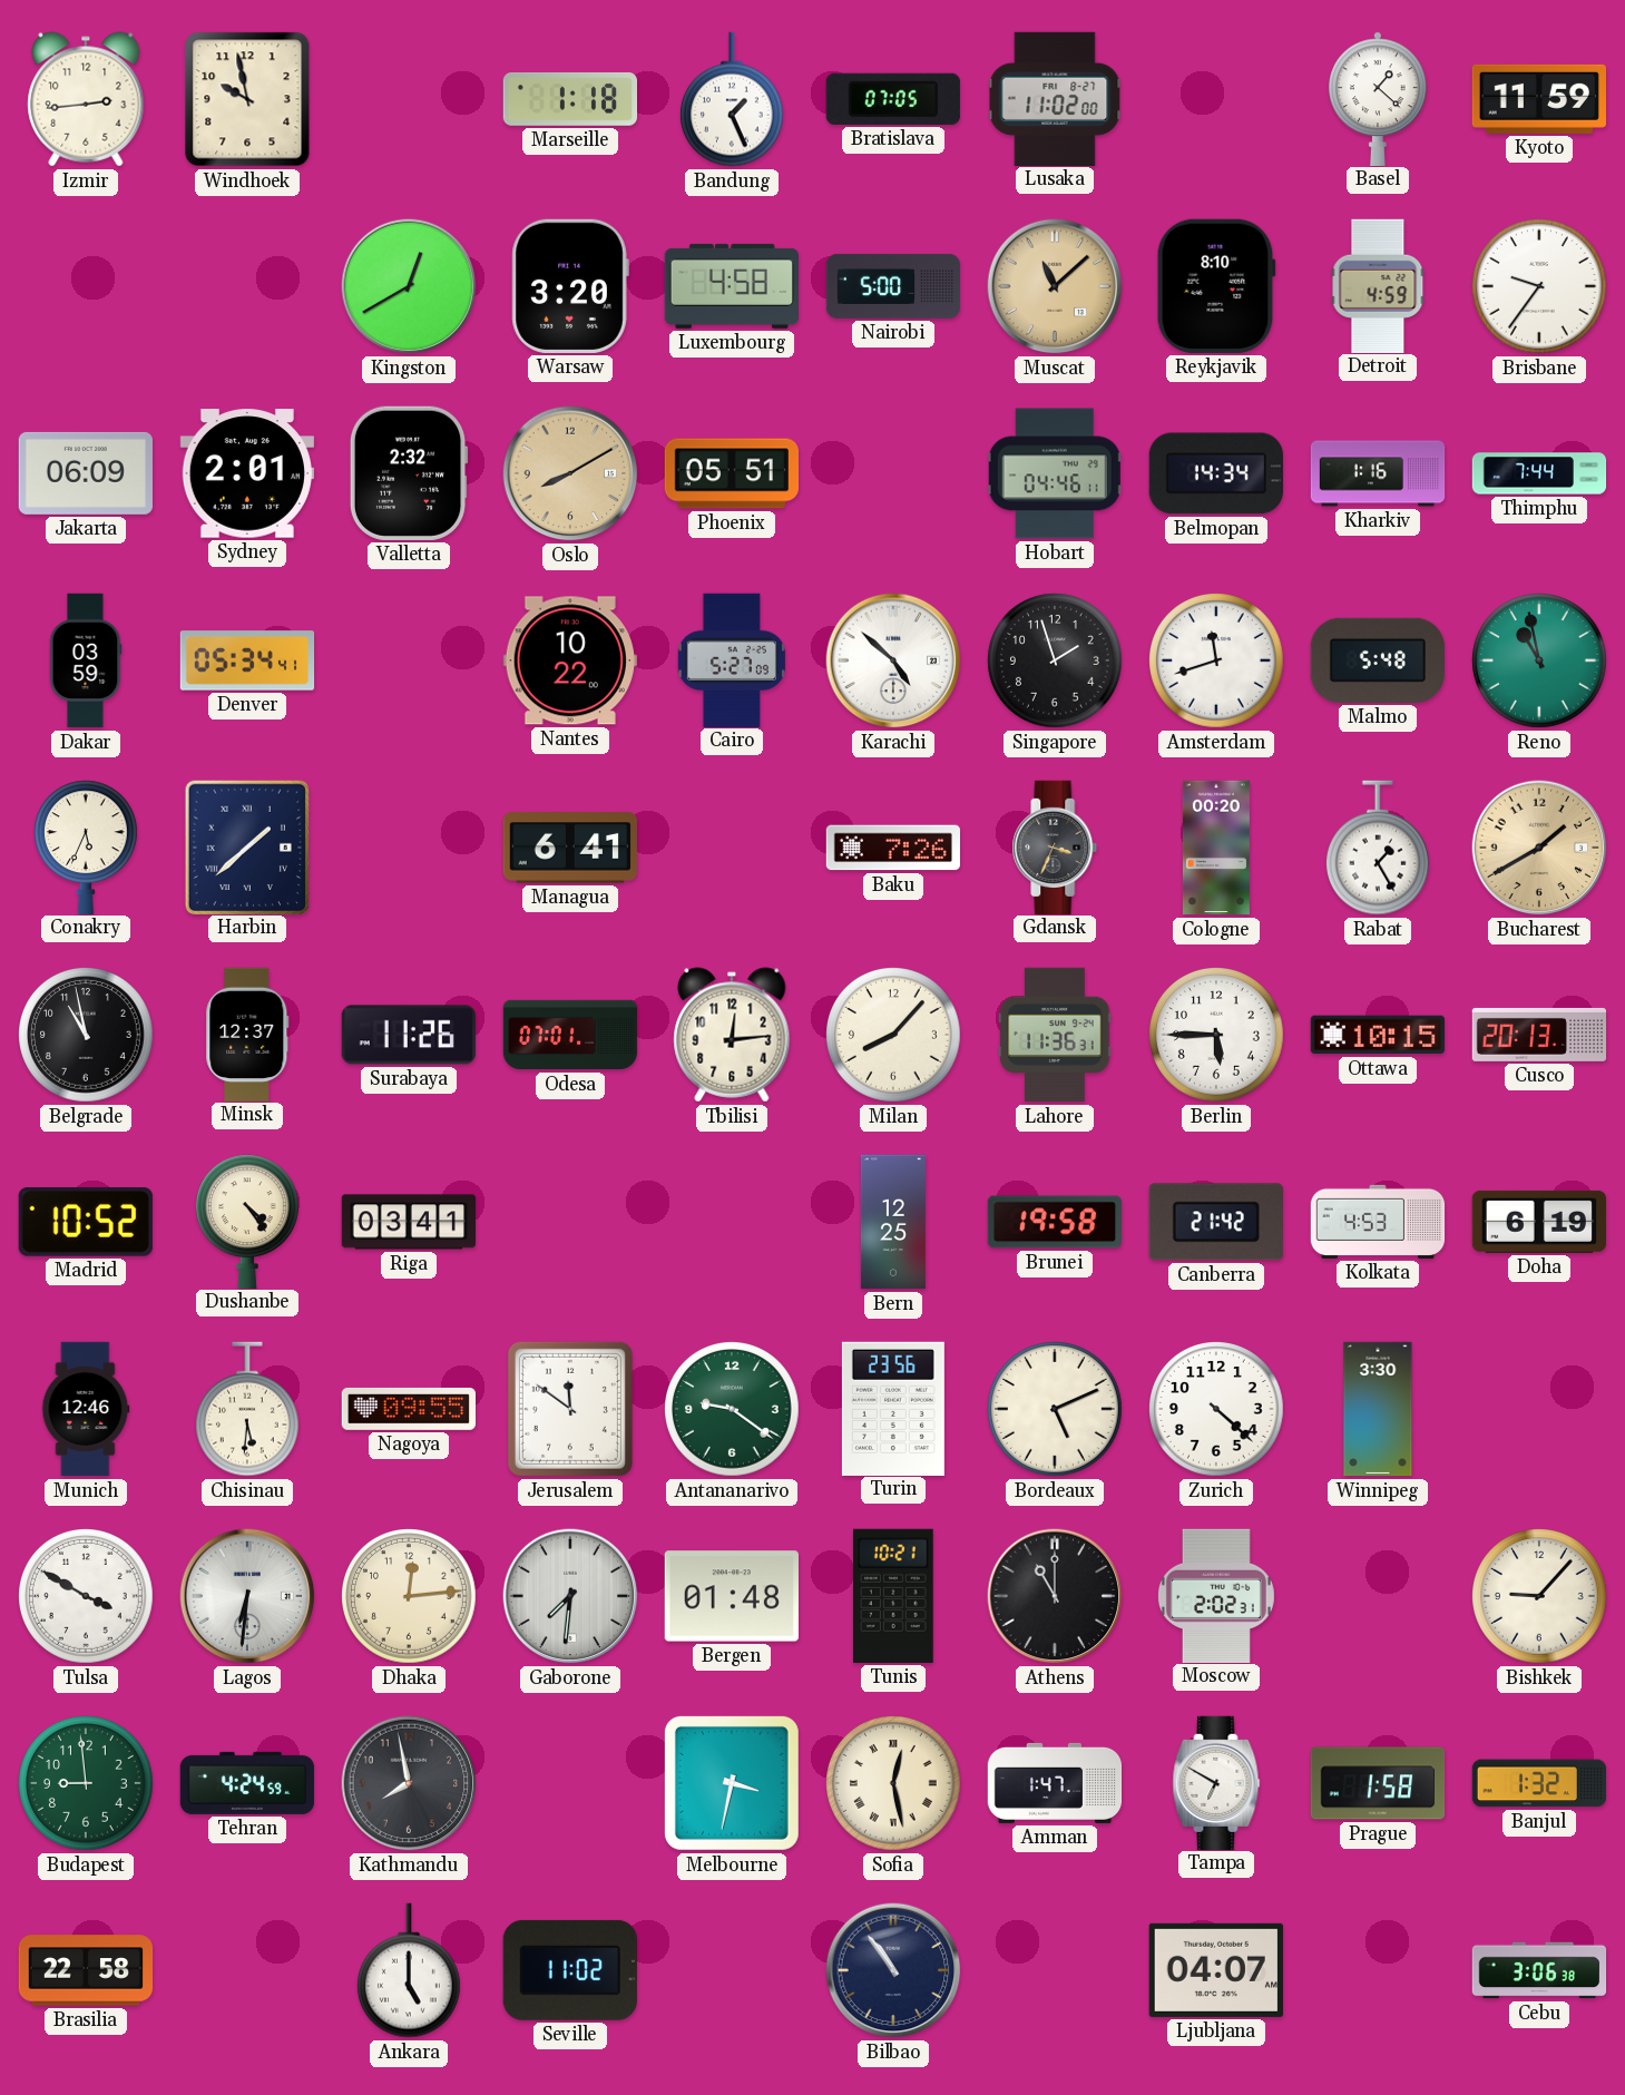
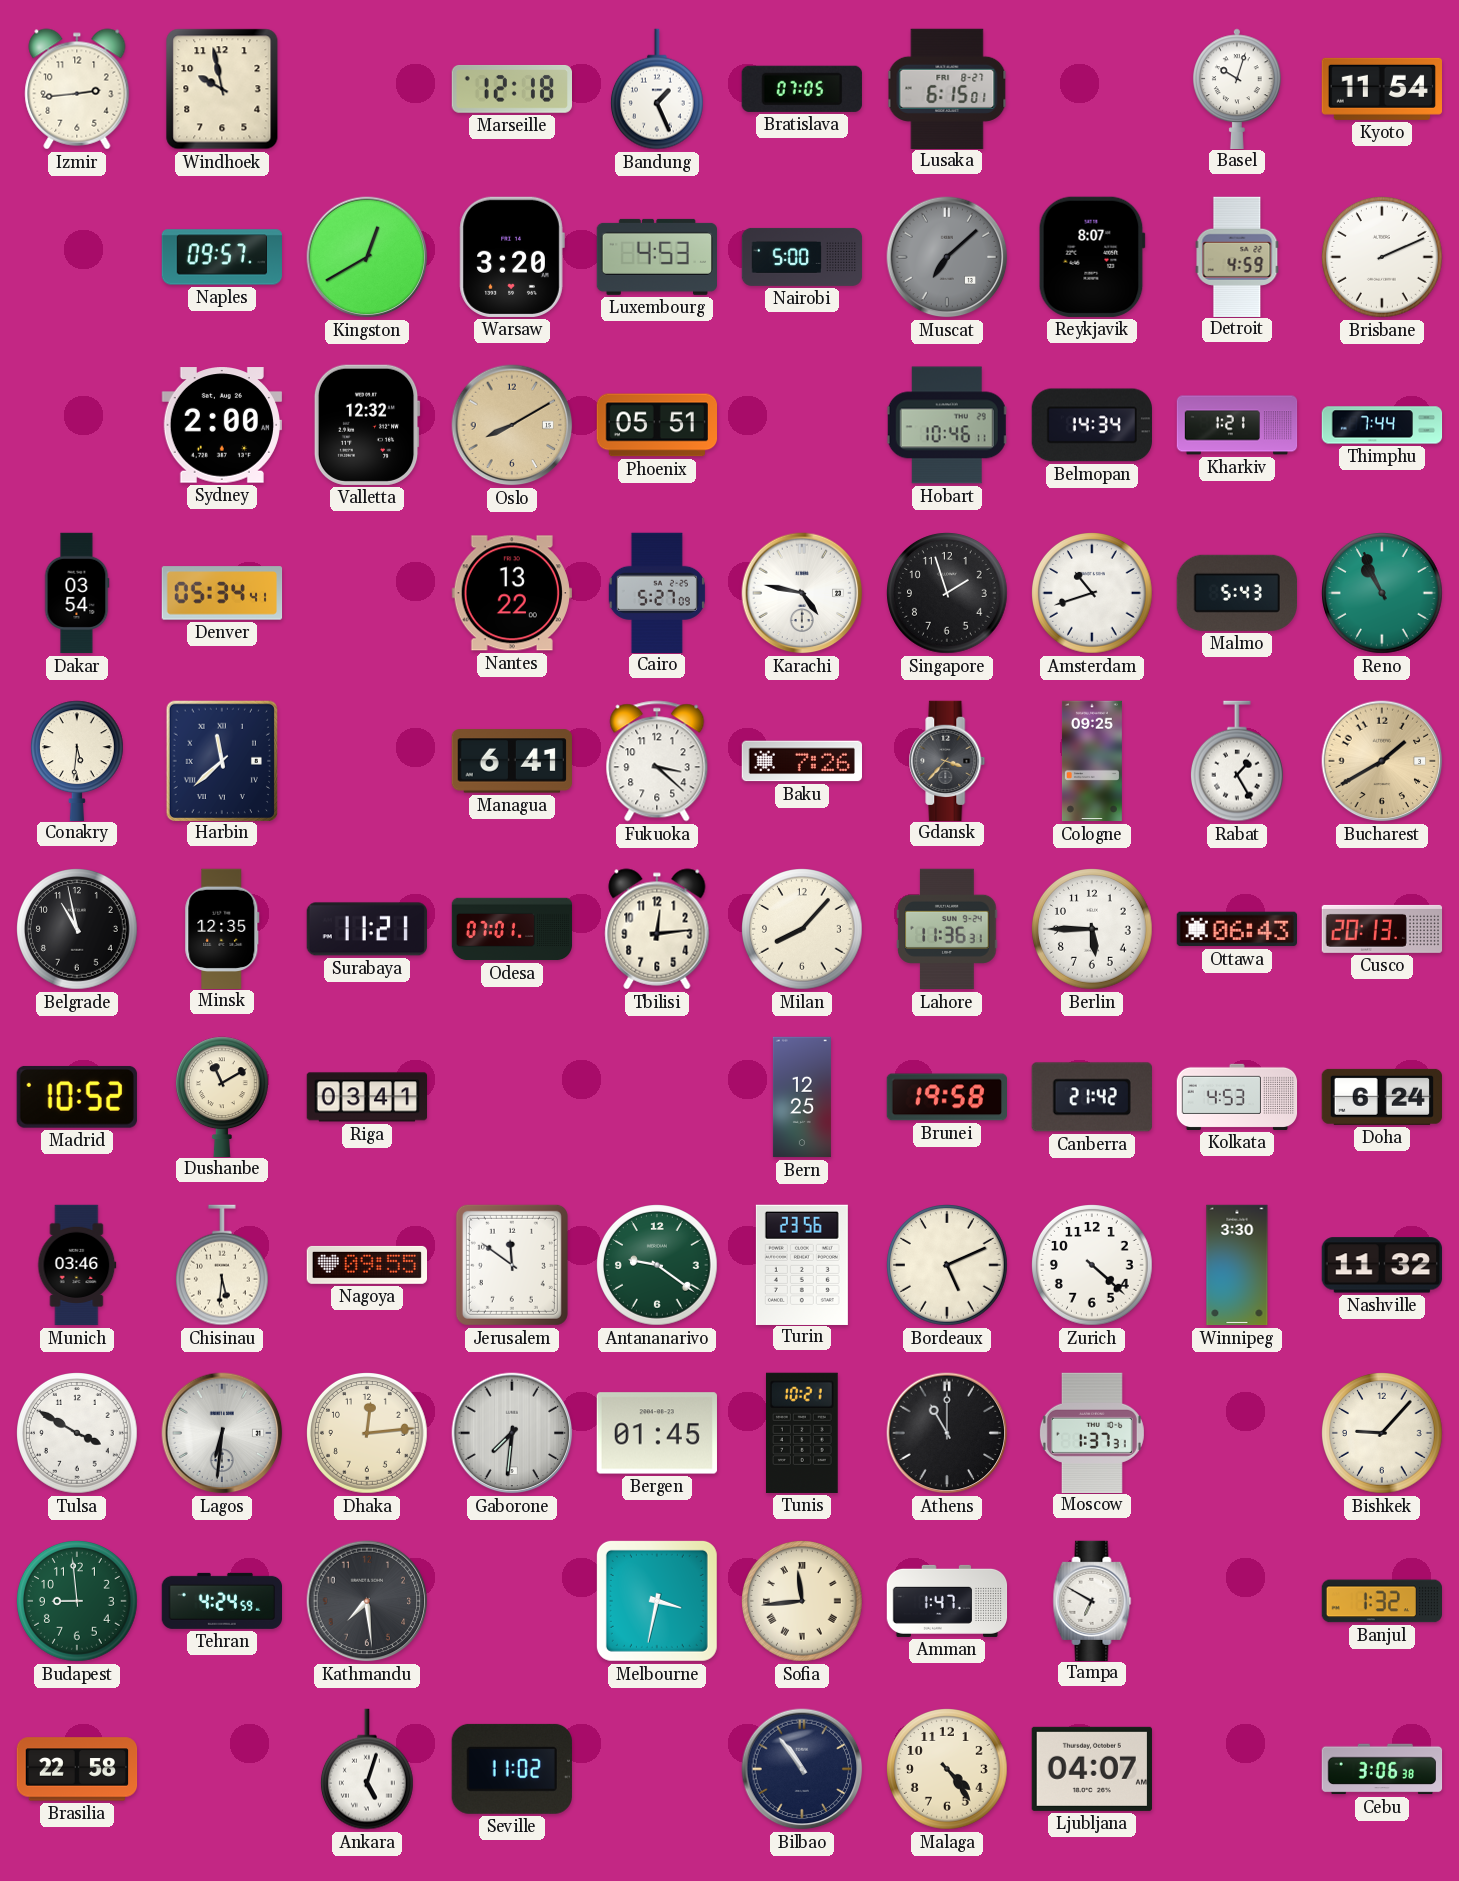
Marseille: 1:18 -> 12:18
Lusaka: 11:02 -> 6:15
Basel: 1:22 -> 10:03
Kyoto: 11:59 -> 11:54
Naples: none -> 09:57
Luxembourg: 4:58 -> 4:53
Muscat: 11:08 -> 7:08
Muscat dial: champagne -> grey
Reykjavik: 8:10 -> 8:07
Brisbane: 9:36 -> 2:11
Jakarta: 06:09 -> none
Sydney: 2:01 -> 2:00
Valletta: 2:32 -> 12:32
Hobart: 04:46 -> 10:46
Kharkiv: 1:16 -> 1:21
Dakar: 03:59 -> 03:54
Nantes: 10:22 -> 13:22
Karachi: 4:52 -> 4:47
Amsterdam: 11:42 -> 10:42
Malmo: 5:48 -> 5:43
Reno: 10:58 -> 10:56
Conakry: 5:34 -> 5:31
Harbin: 1:38 -> 11:38
Fukuoka: none -> 3:22
Gdansk: 3:34 -> 3:37
Cologne: 00:20 -> 09:25
Minsk: 12:37 -> 12:35
Surabaya: 11:26 -> 11:21
Ottawa: 10:15 -> 06:43
Dushanbe: 4:24 -> 11:10
Doha: 6:19 -> 6:24
Munich: 12:46 -> 03:46
Nashville: none -> 11:32
Bergen: 01:48 -> 01:45
Moscow: 2:02 -> 1:37
Kathmandu: 7:58 -> 7:29
Sofia: 12:28 -> 11:44
Prague: 1:58 -> none
Ankara: 5:00 -> 5:03
Malaga: none -> 4:24
